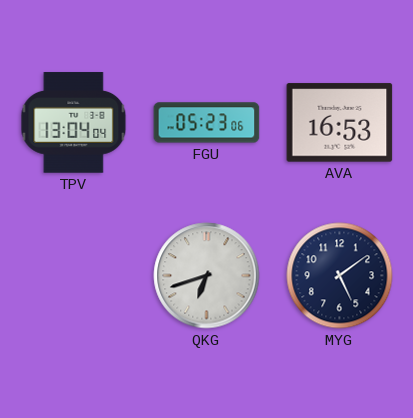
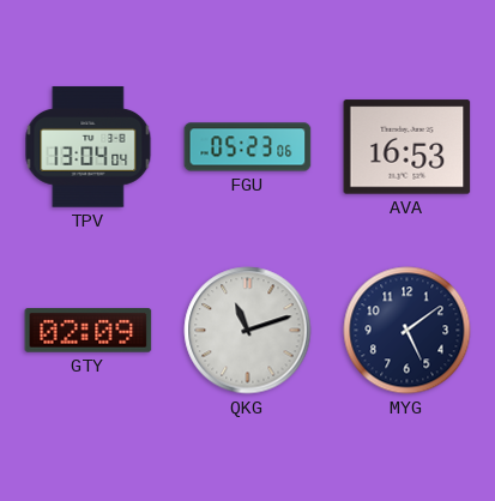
GTY: none -> 02:09
QKG: 6:42 -> 11:12
